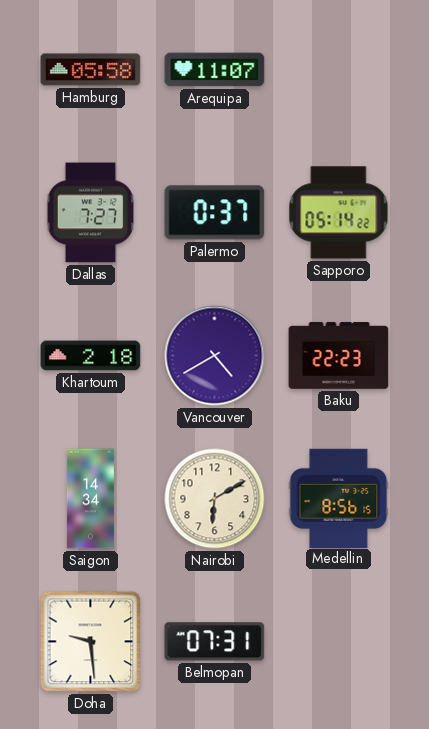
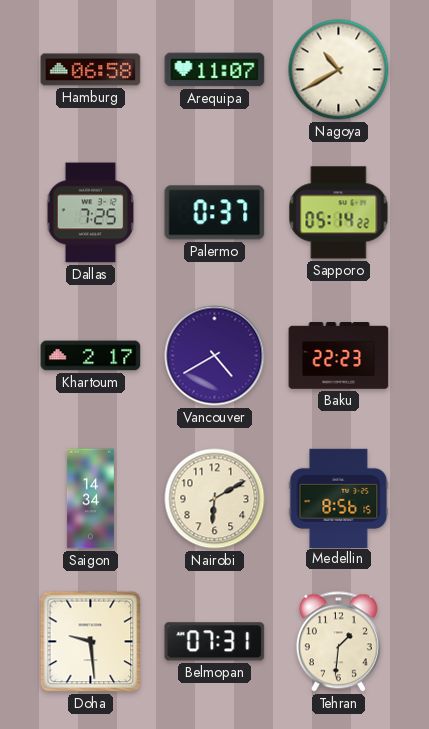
Hamburg: 05:58 -> 06:58
Nagoya: none -> 10:40
Dallas: 7:27 -> 7:25
Khartoum: 2:18 -> 2:17
Tehran: none -> 1:31
